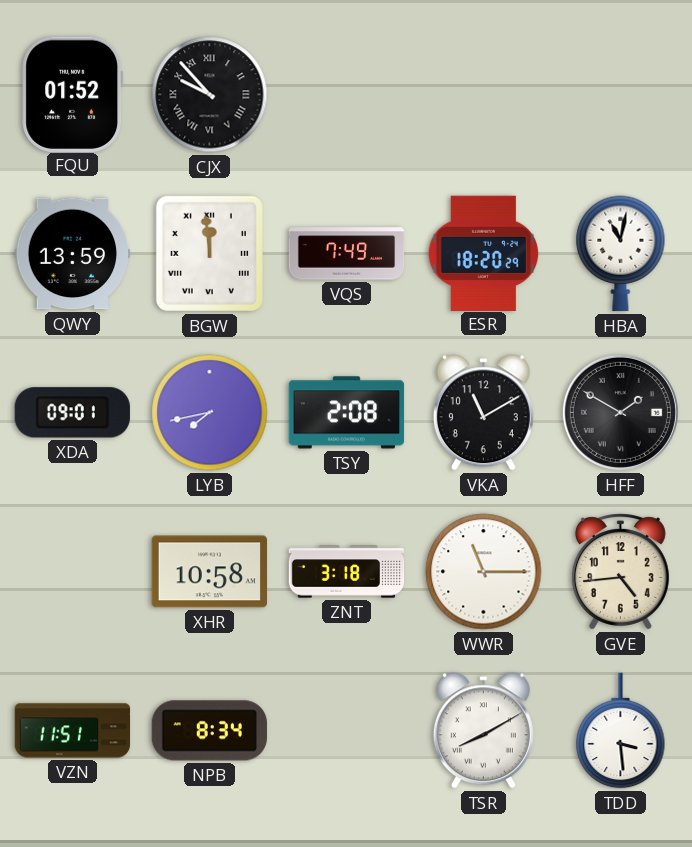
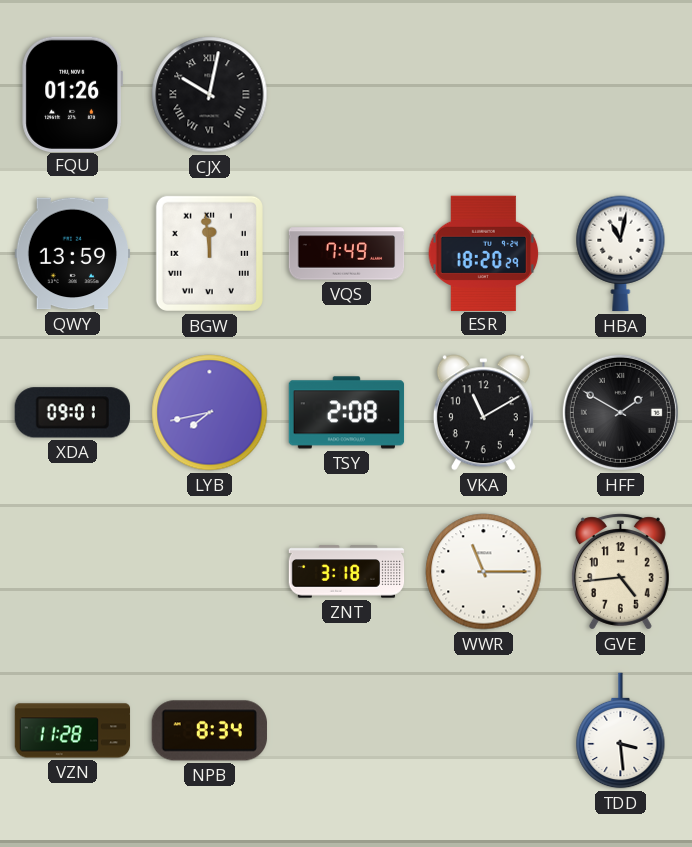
FQU: 01:52 -> 01:26
CJX: 9:53 -> 10:02
XHR: 10:58 -> none
VZN: 11:51 -> 11:28
TSR: 8:10 -> none
